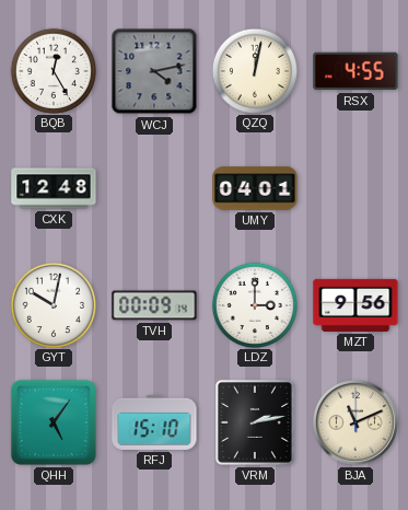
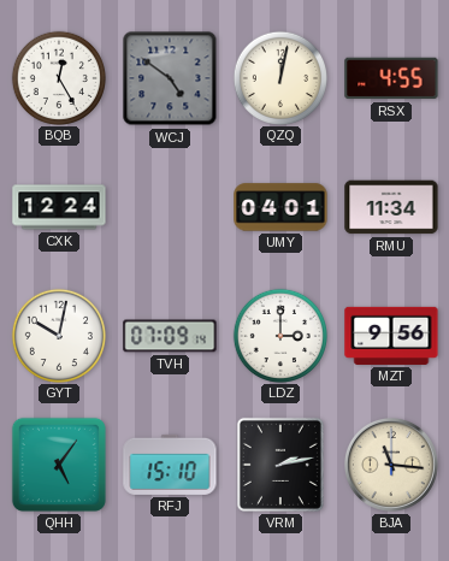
WCJ: 4:13 -> 4:51
CXK: 12:48 -> 12:24
RMU: none -> 11:34
TVH: 00:09 -> 07:09
BJA: 11:11 -> 11:16
